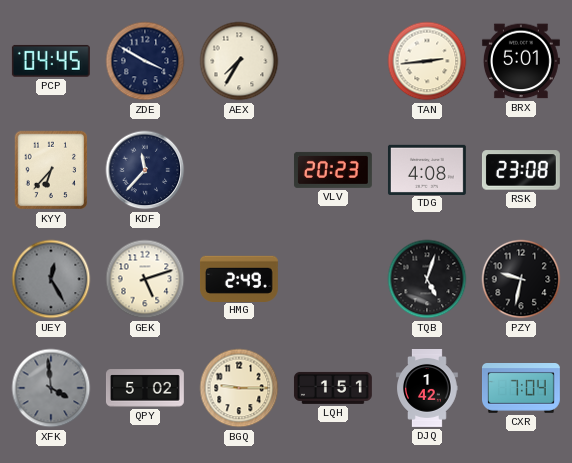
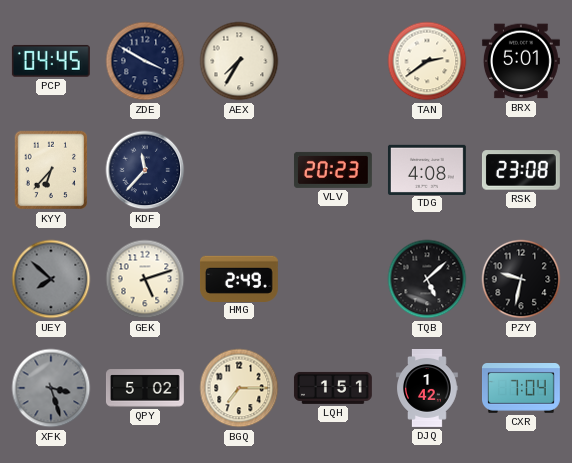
TAN: 2:44 -> 2:39
UEY: 12:25 -> 7:52
TQB: 5:03 -> 5:08
XFK: 3:59 -> 3:27
BGQ: 9:15 -> 7:15
